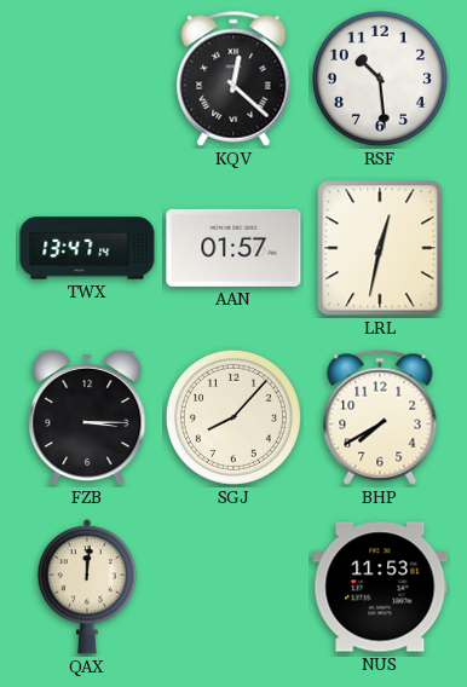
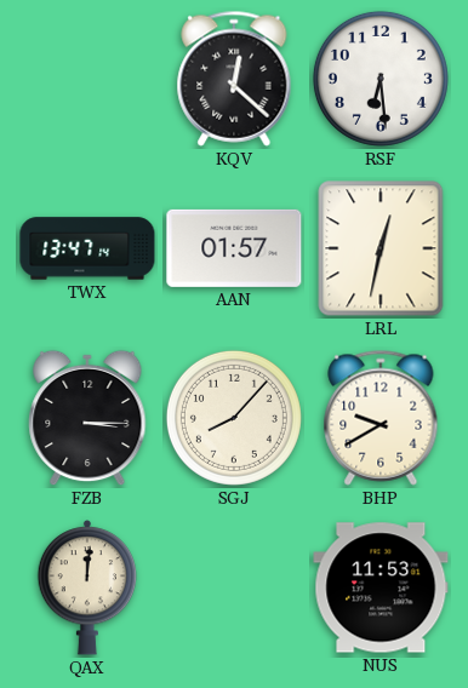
RSF: 10:29 -> 6:29
BHP: 7:40 -> 9:40
